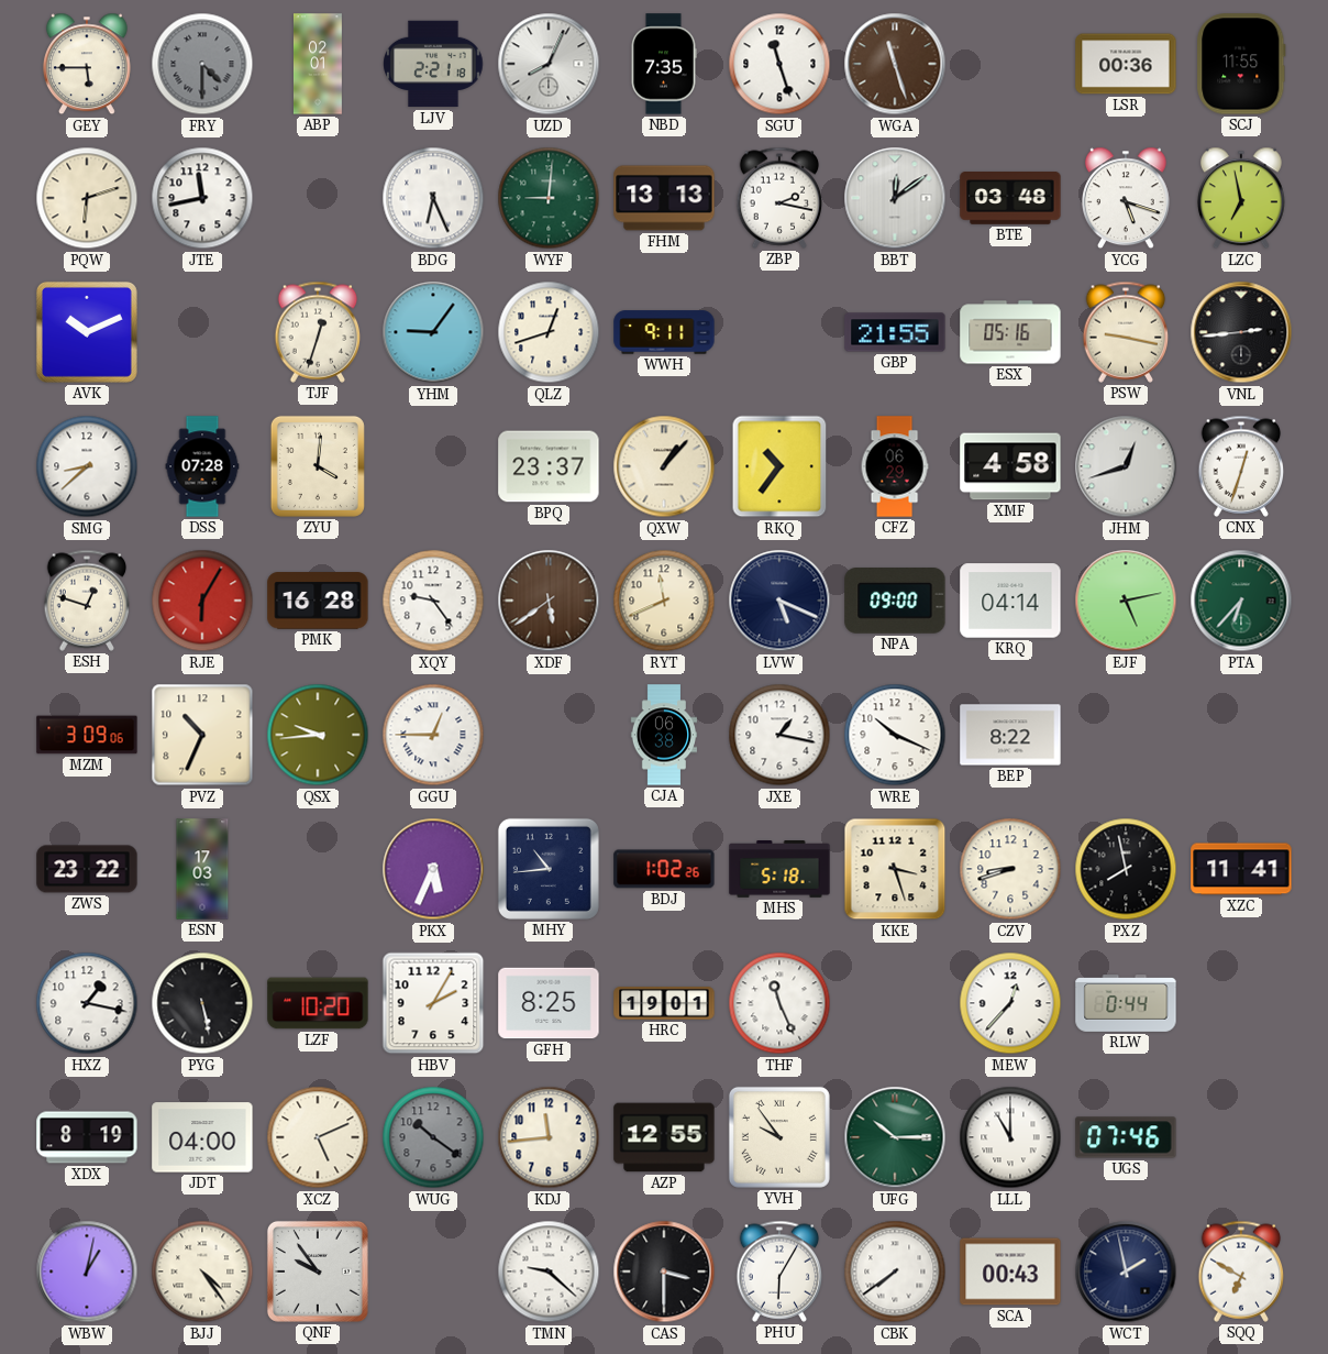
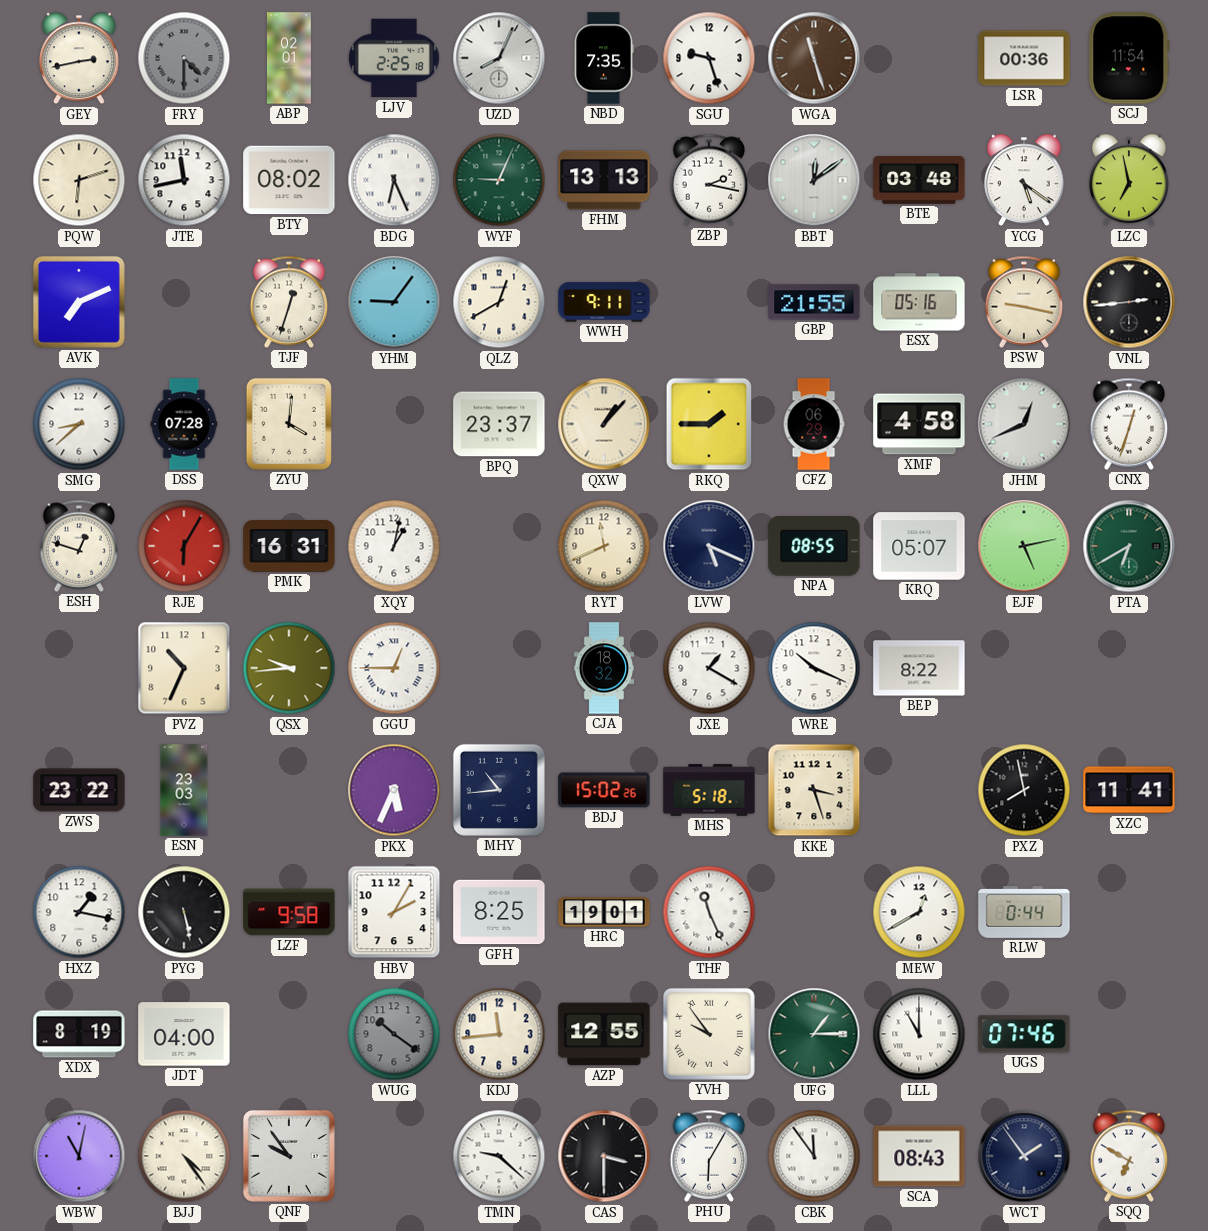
GEY: 5:45 -> 2:43
LJV: 2:21 -> 2:25
SGU: 11:27 -> 9:27
SCJ: 11:55 -> 11:54
BTY: none -> 08:02
WYF: 9:01 -> 9:04
YCG: 5:18 -> 5:21
AVK: 10:11 -> 7:11
QLZ: 12:42 -> 12:40
RKQ: 10:36 -> 1:45
JHM: 12:42 -> 12:41
PMK: 16:28 -> 16:31
XQY: 9:24 -> 1:02
XDF: 5:39 -> none
NPA: 09:00 -> 08:55
KRQ: 04:14 -> 05:07
PTA: 6:37 -> 6:40
MZM: 3:09 -> none
CJA: 06:38 -> 18:32
JXE: 1:17 -> 1:20
ESN: 17:03 -> 23:03
BDJ: 1:02 -> 15:02
CZV: 8:42 -> none
LZF: 10:20 -> 9:58
MEW: 12:37 -> 12:40
XCZ: 5:11 -> none
UFG: 10:15 -> 1:15
WBW: 1:02 -> 11:02
CBK: 7:39 -> 11:54
SCA: 00:43 -> 08:43
WCT: 1:58 -> 1:54
